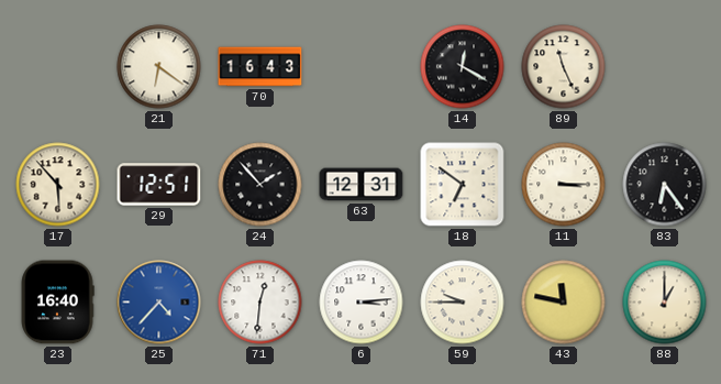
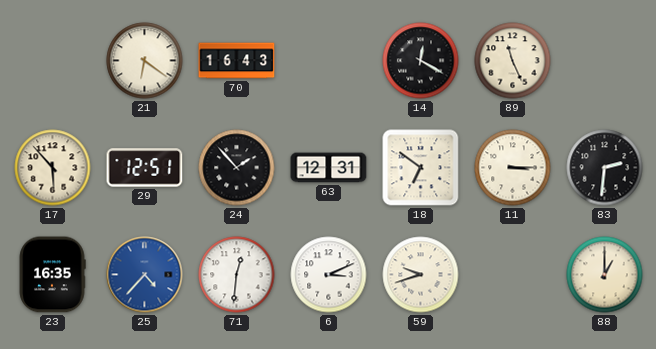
83: 6:24 -> 2:31
23: 16:40 -> 16:35
6: 3:14 -> 3:11
59: 9:45 -> 9:42
43: 11:47 -> none
